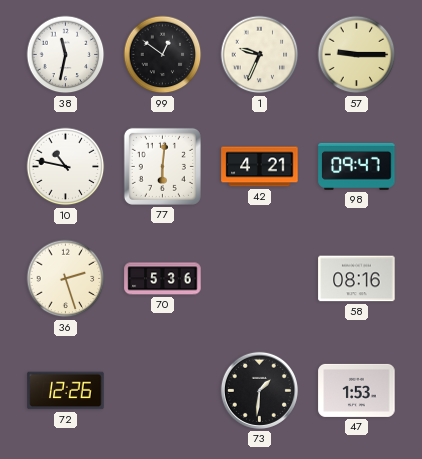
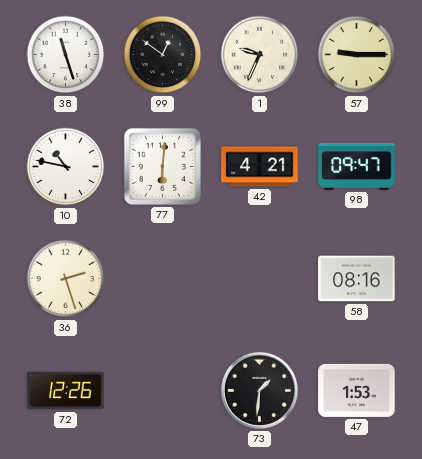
38: 11:32 -> 11:27
70: 5:36 -> none
